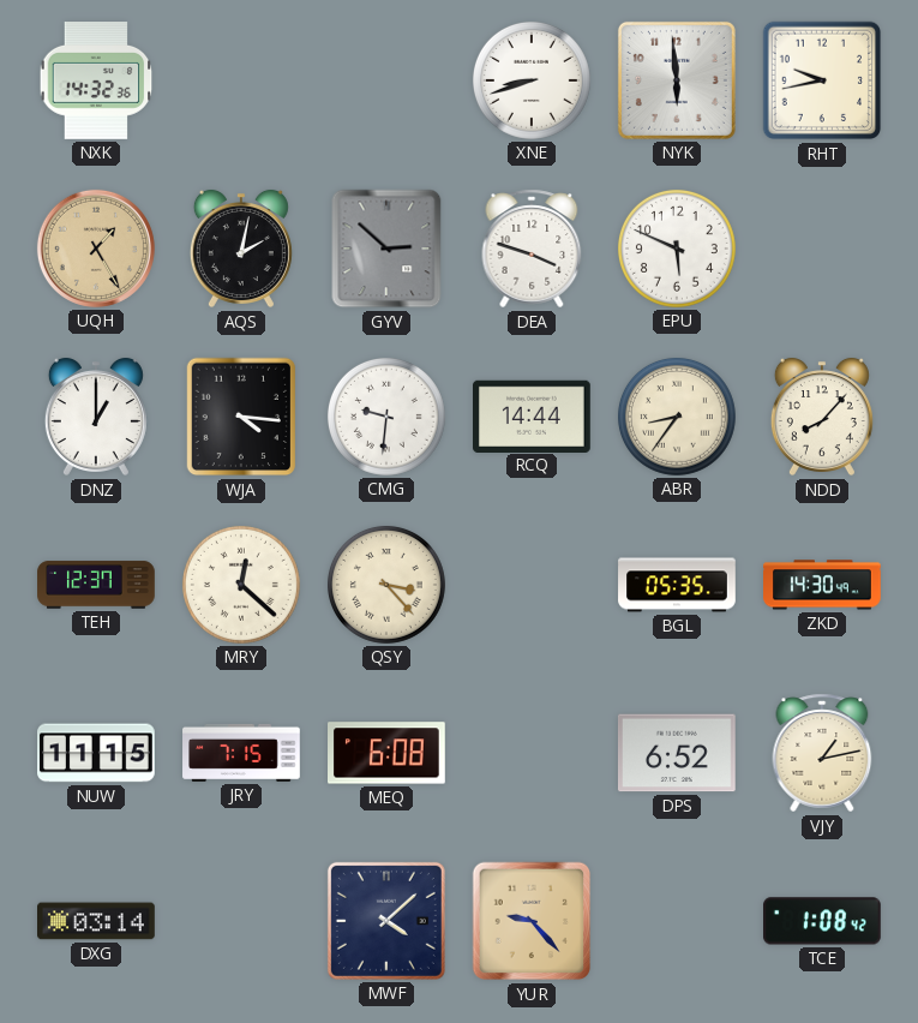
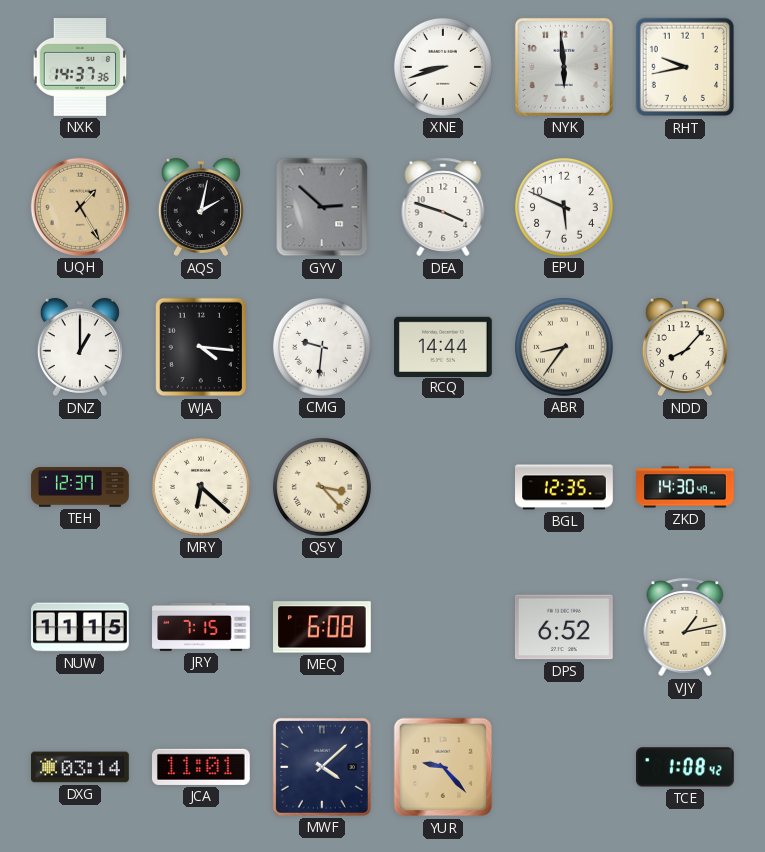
NXK: 14:32 -> 14:37
MRY: 12:22 -> 6:22
BGL: 05:35 -> 12:35
JCA: none -> 11:01
